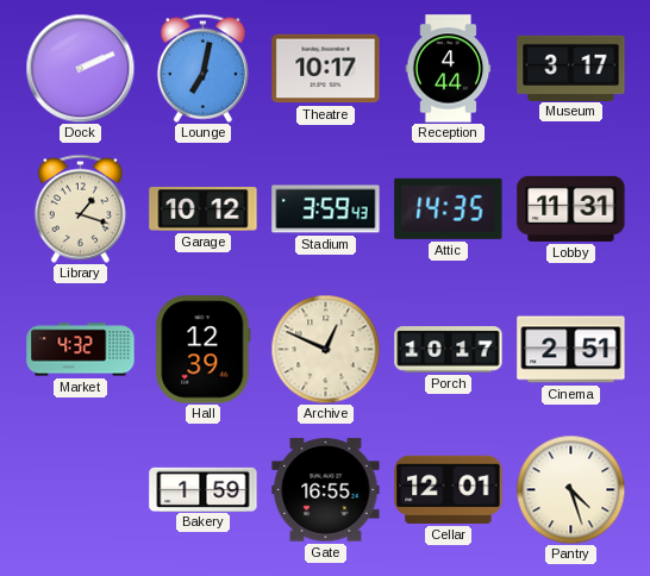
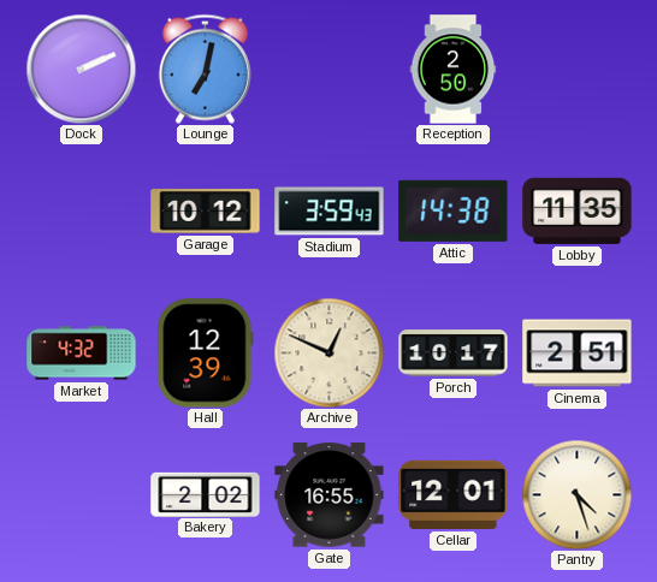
Theatre: 10:17 -> none
Reception: 4:44 -> 2:50
Museum: 3:17 -> none
Library: 1:18 -> none
Attic: 14:35 -> 14:38
Lobby: 11:31 -> 11:35
Bakery: 1:59 -> 2:02
